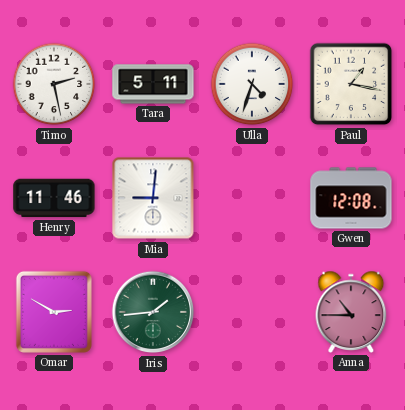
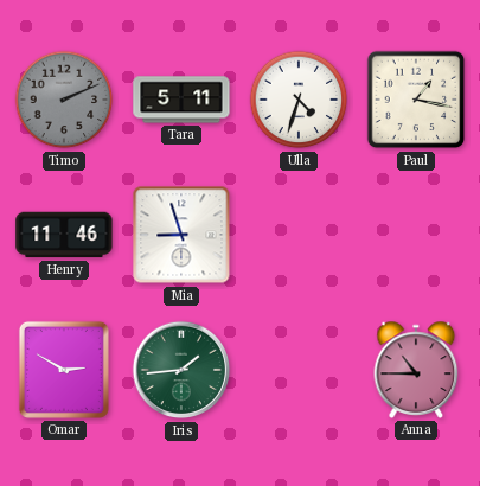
Timo: 2:28 -> 2:11
Timo dial: white -> grey
Mia: 9:01 -> 8:57
Gwen: 12:08 -> none
